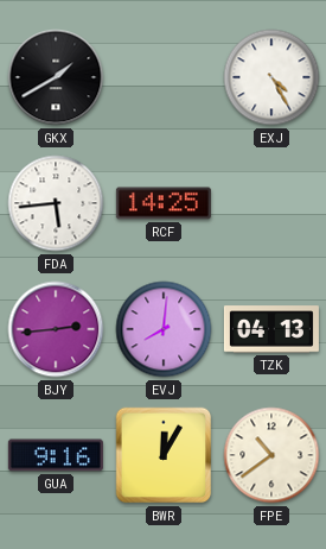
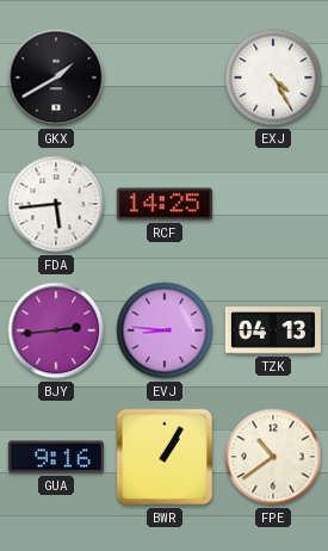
EVJ: 8:01 -> 8:46
BWR: 12:05 -> 1:05
